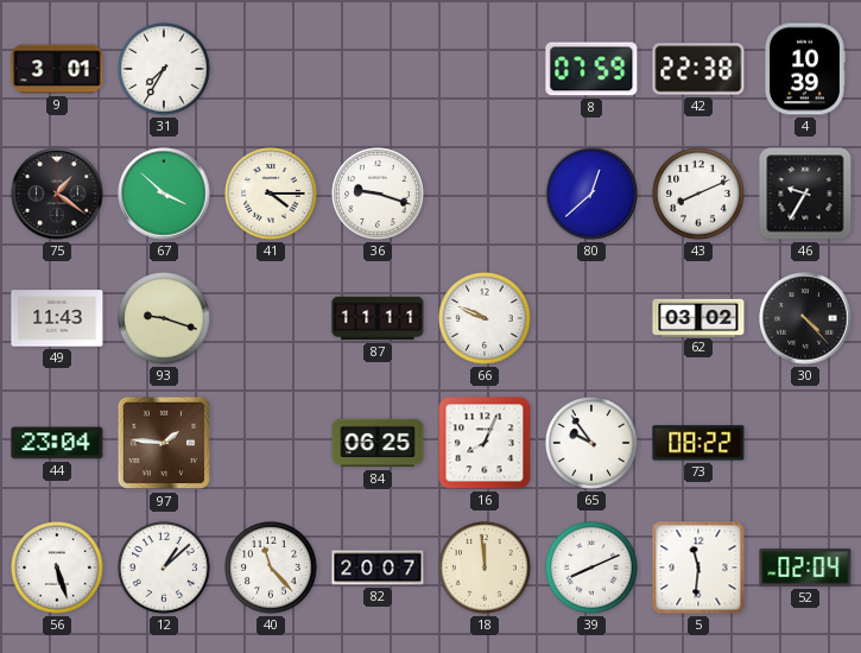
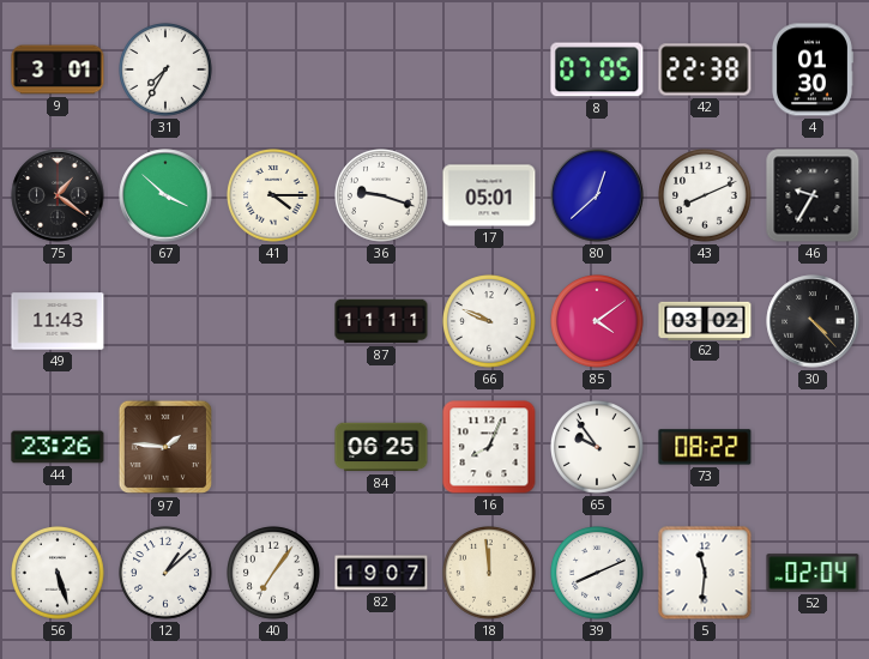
8: 07:59 -> 07:05
4: 10:39 -> 01:30
17: none -> 05:01
93: 9:18 -> none
85: none -> 4:09
44: 23:04 -> 23:26
40: 11:23 -> 7:06
82: 20:07 -> 19:07
